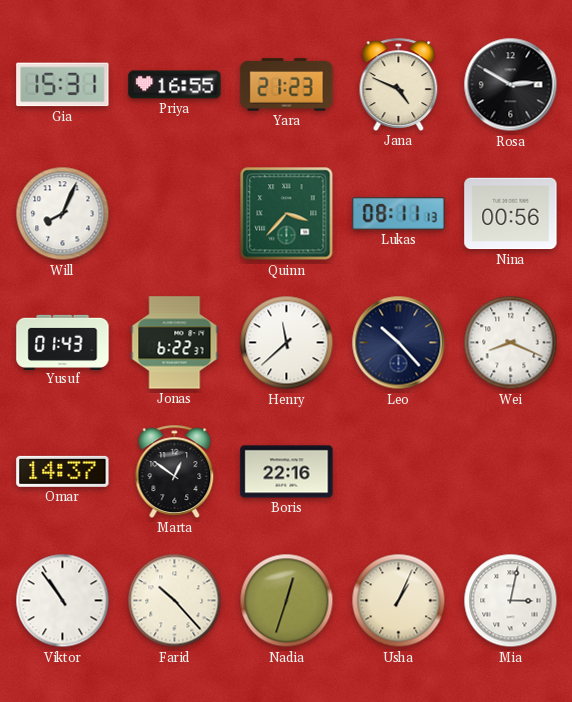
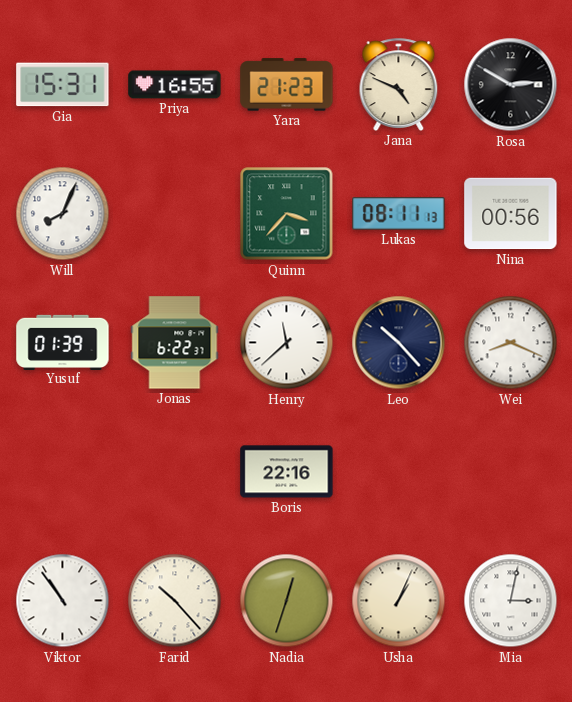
Yusuf: 01:43 -> 01:39
Omar: 14:37 -> none
Marta: 12:51 -> none
